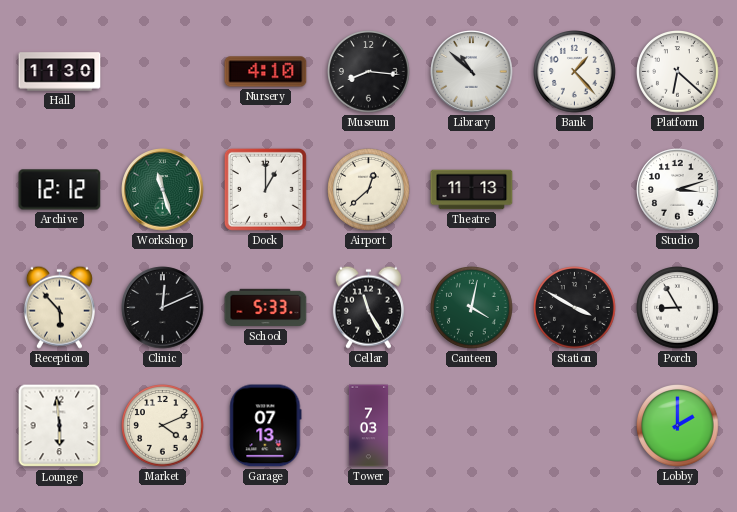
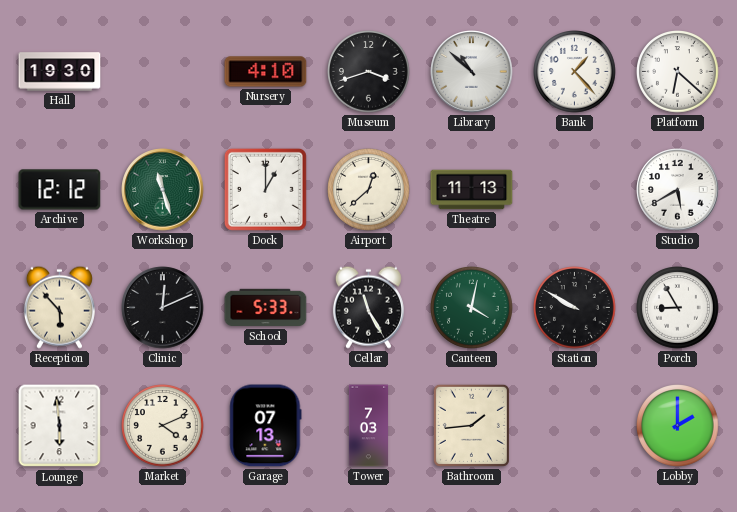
Hall: 11:30 -> 19:30
Museum: 8:16 -> 3:42
Studio: 3:12 -> 5:40
Station: 3:50 -> 9:50
Bathroom: none -> 1:44
